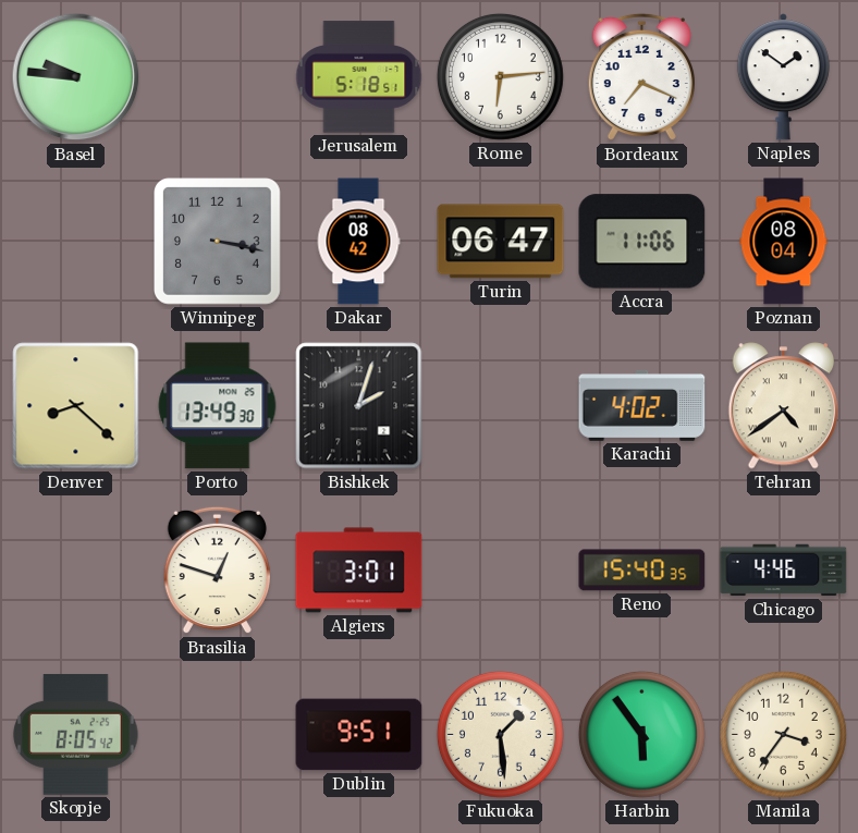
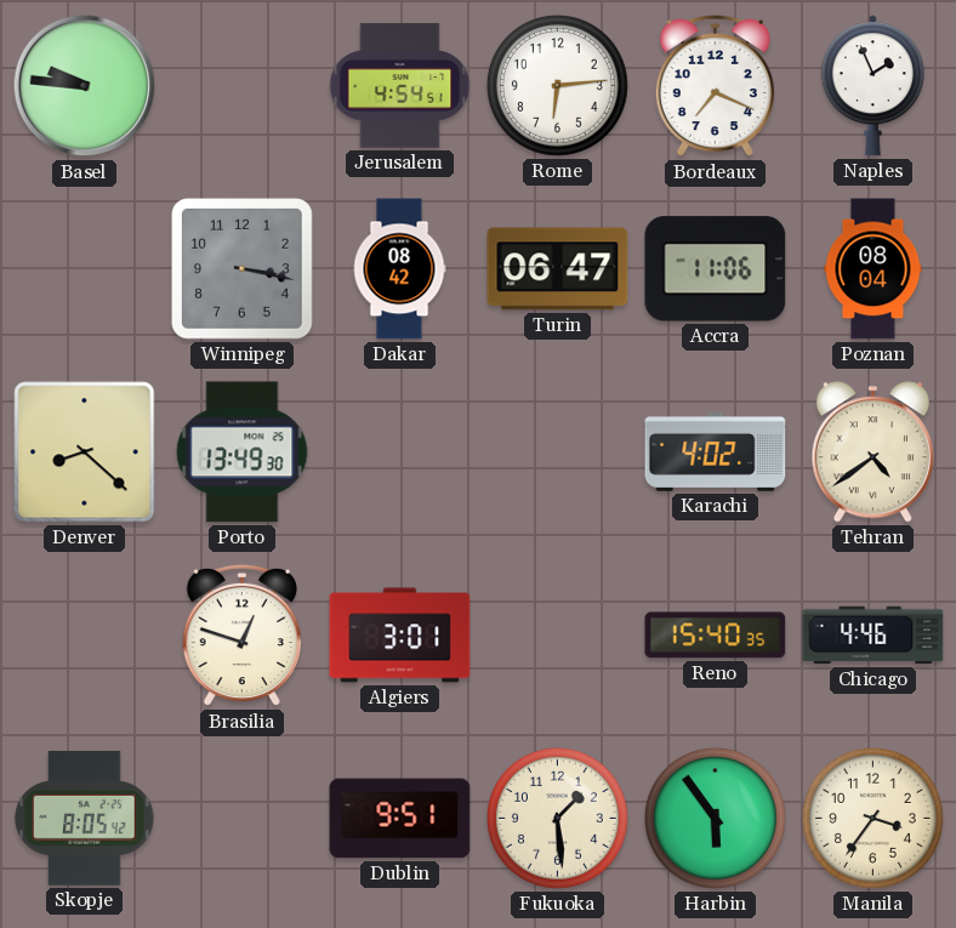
Jerusalem: 5:18 -> 4:54
Naples: 1:51 -> 1:56
Bishkek: 2:03 -> none
